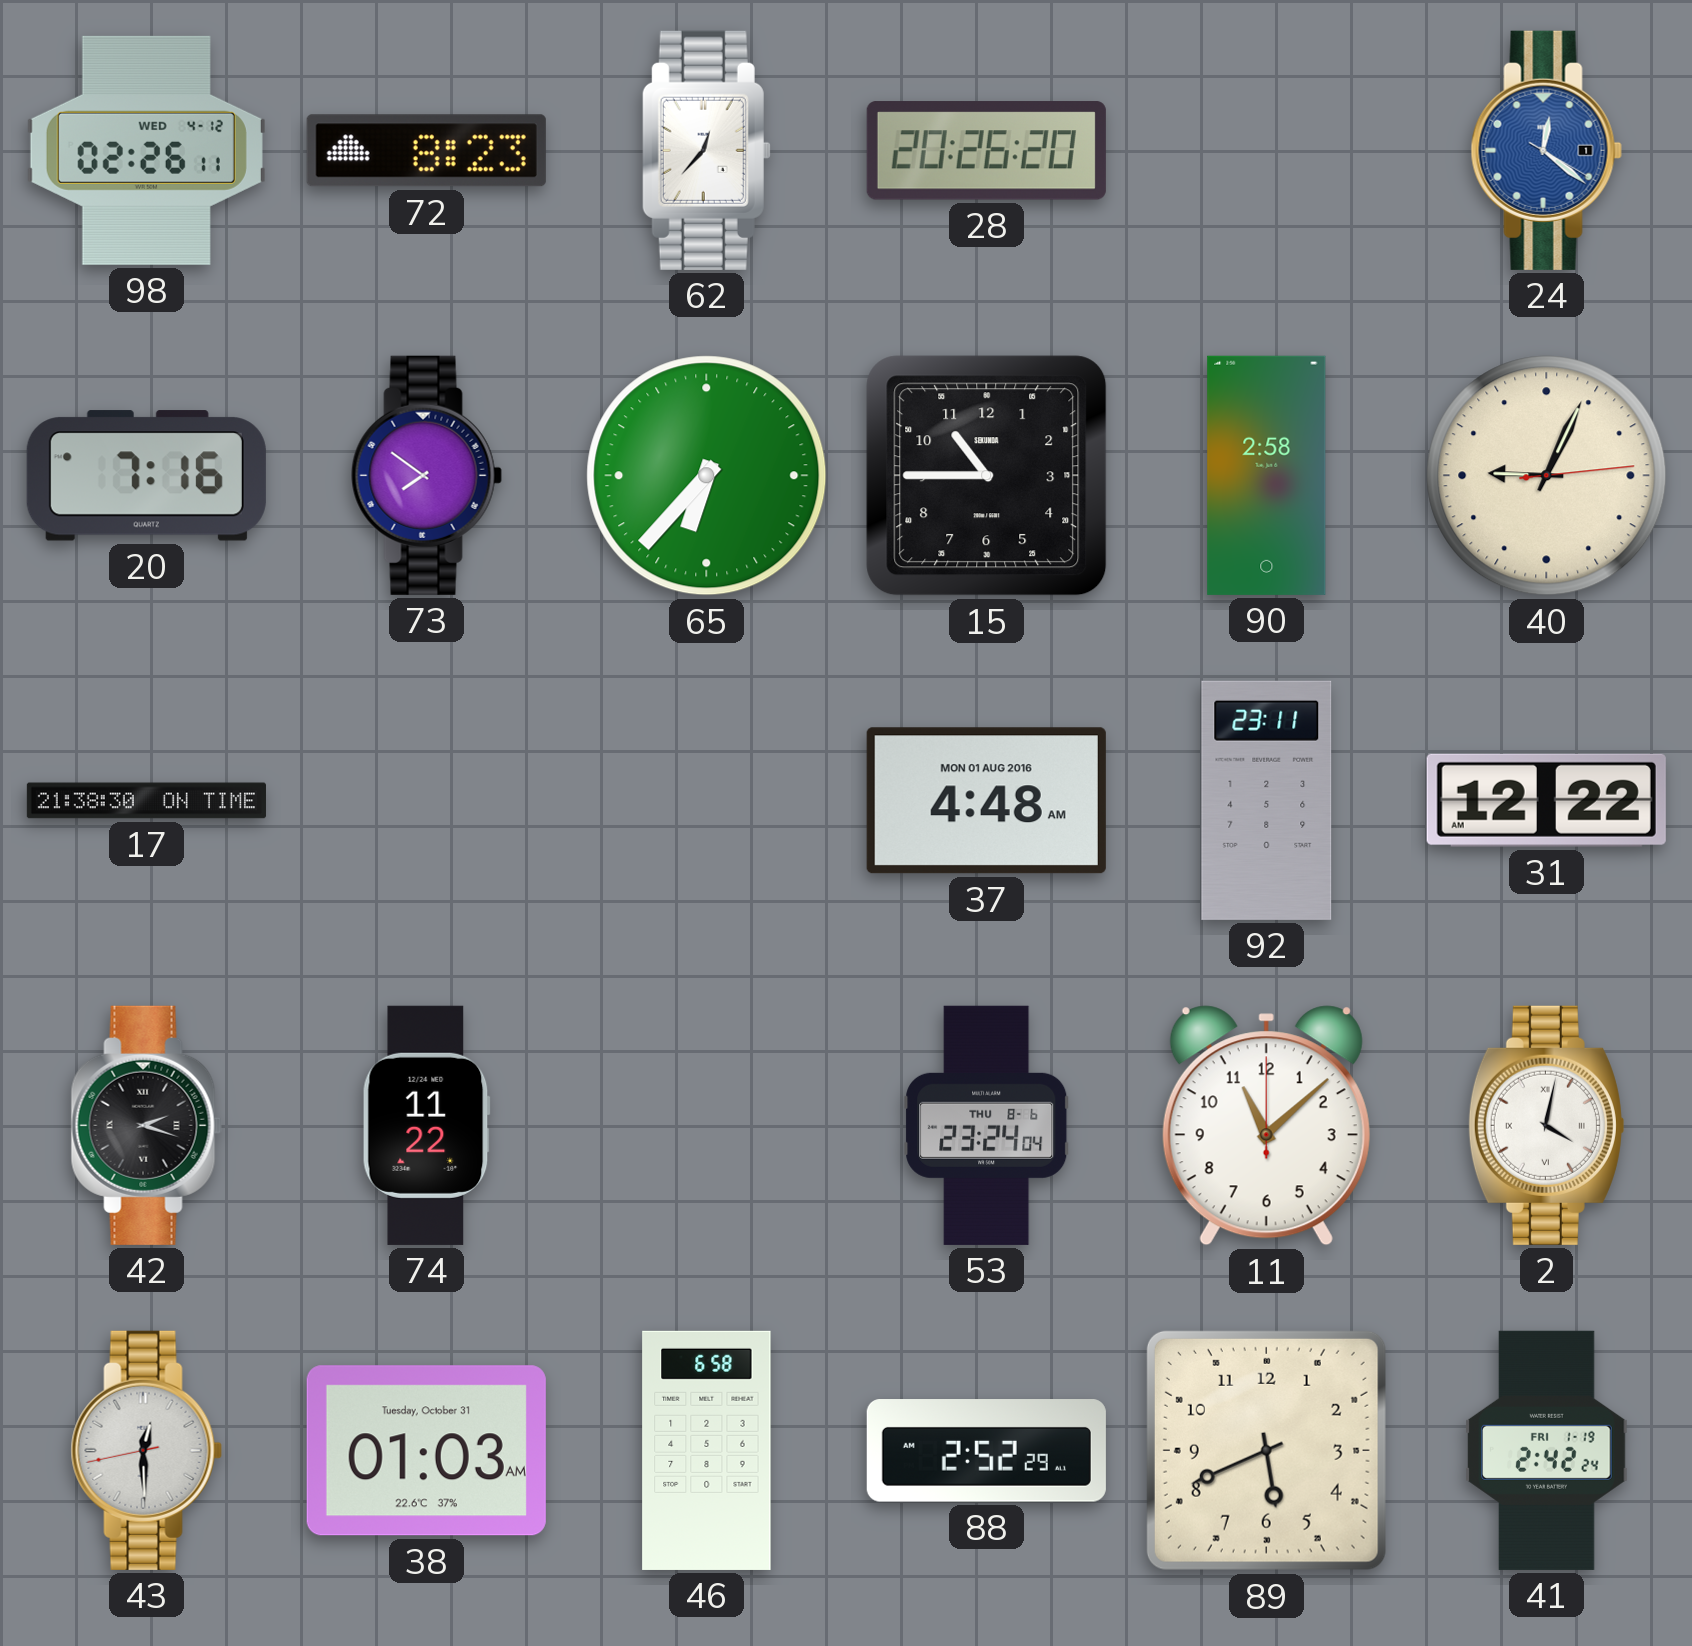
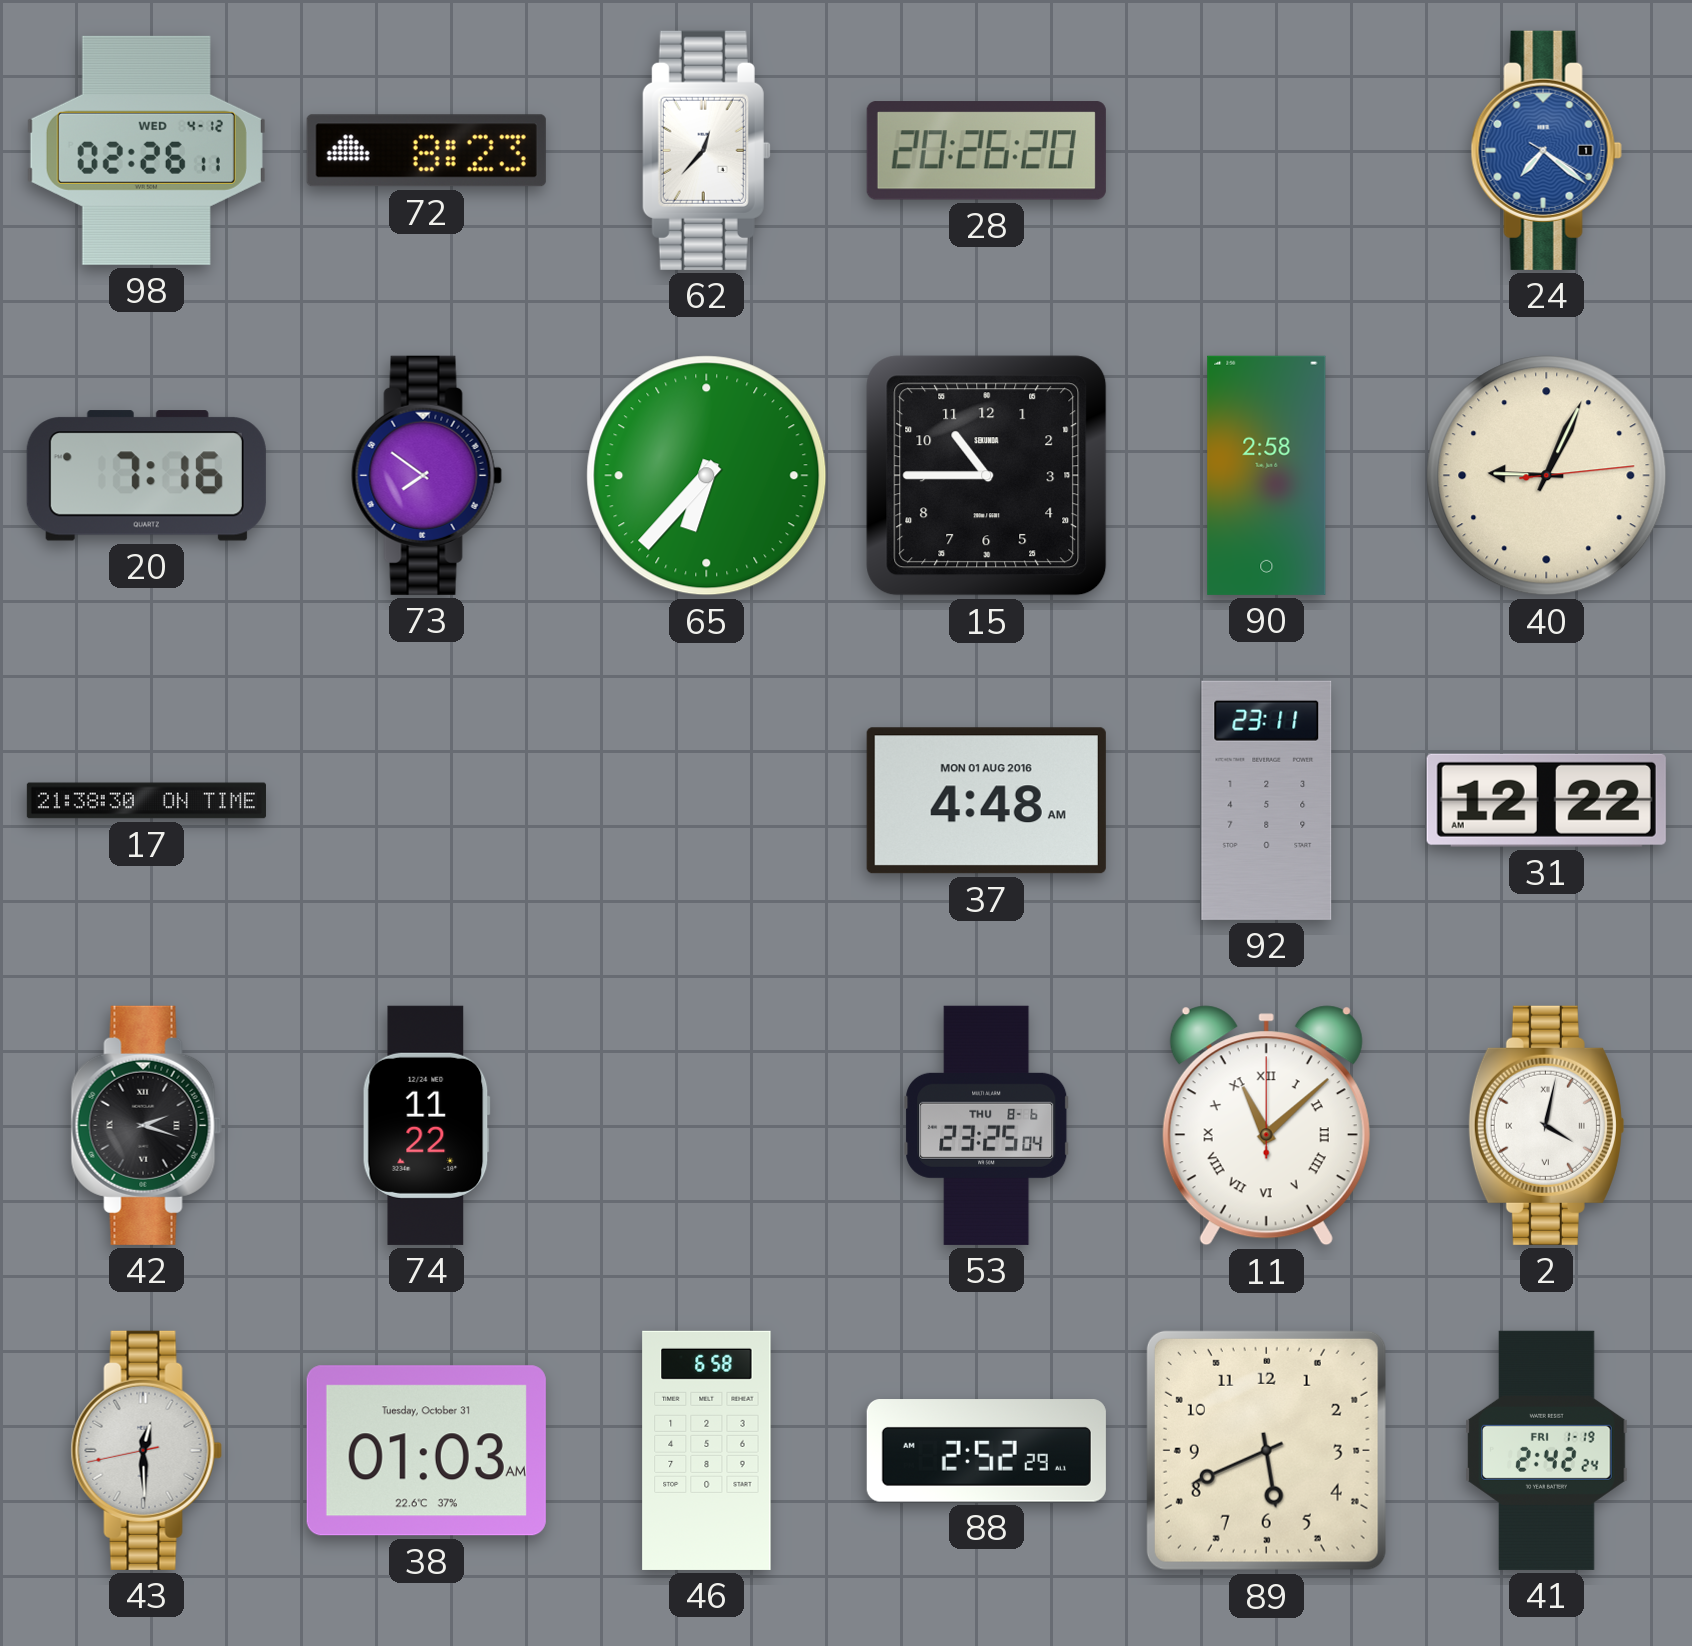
24: 12:21 -> 7:21
53: 23:24 -> 23:25
11 numerals: Arabic -> Roman
